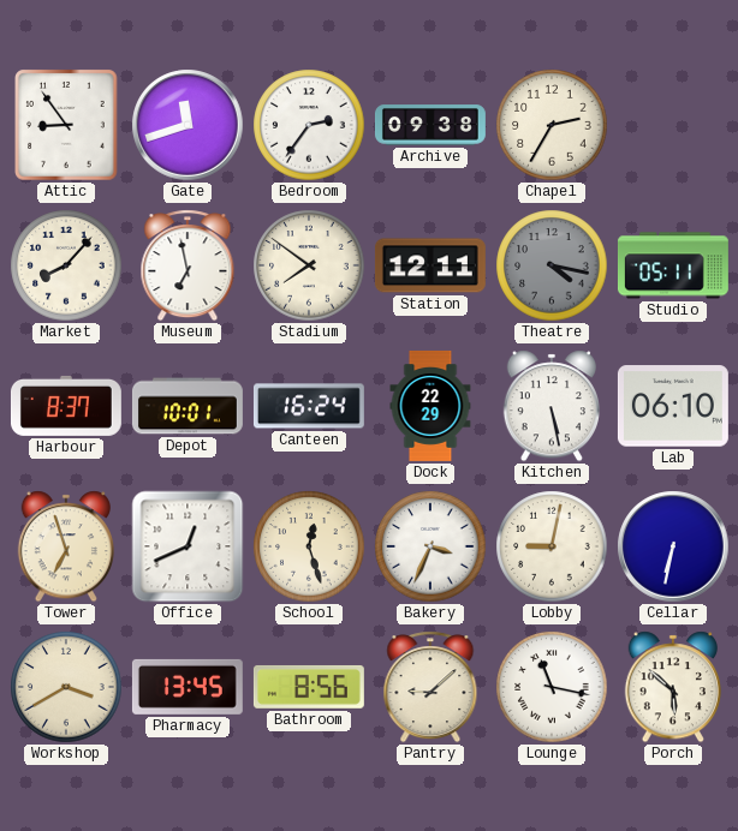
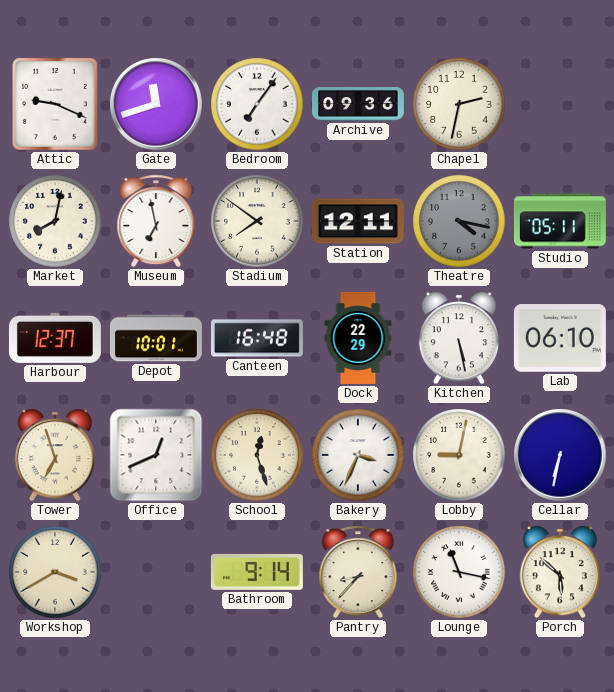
Attic: 8:54 -> 9:19
Bedroom: 2:36 -> 7:06
Archive: 09:38 -> 09:36
Chapel: 2:35 -> 2:32
Market: 8:07 -> 8:02
Harbour: 8:37 -> 12:37
Canteen: 16:24 -> 16:48
Pharmacy: 13:45 -> none
Bathroom: 8:56 -> 9:14
Pantry: 9:08 -> 8:37
